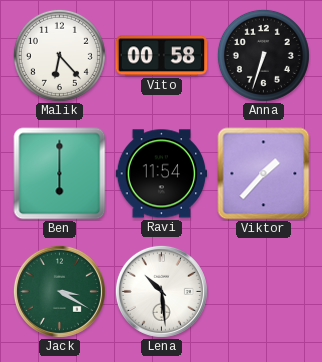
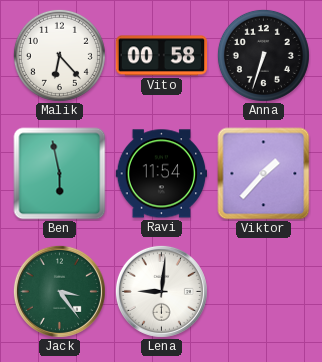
Ben: 6:00 -> 5:58
Jack: 3:20 -> 3:24
Lena: 10:29 -> 9:01
